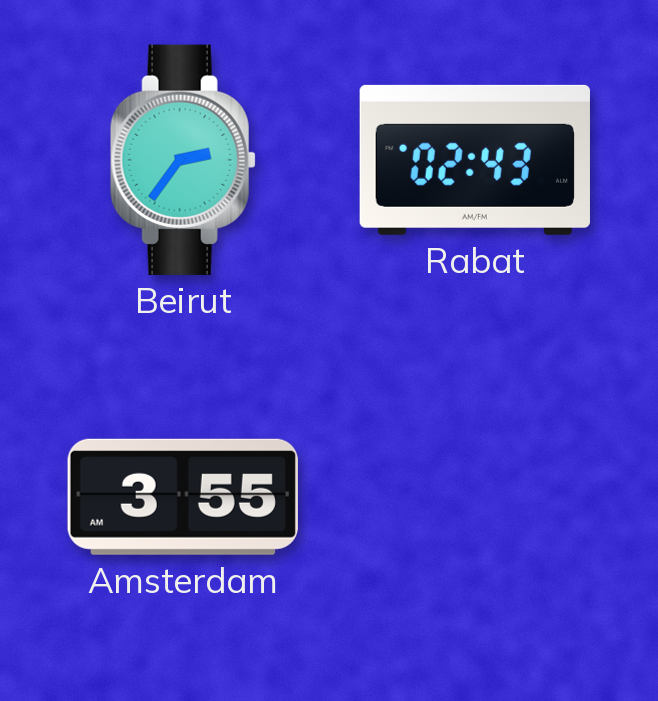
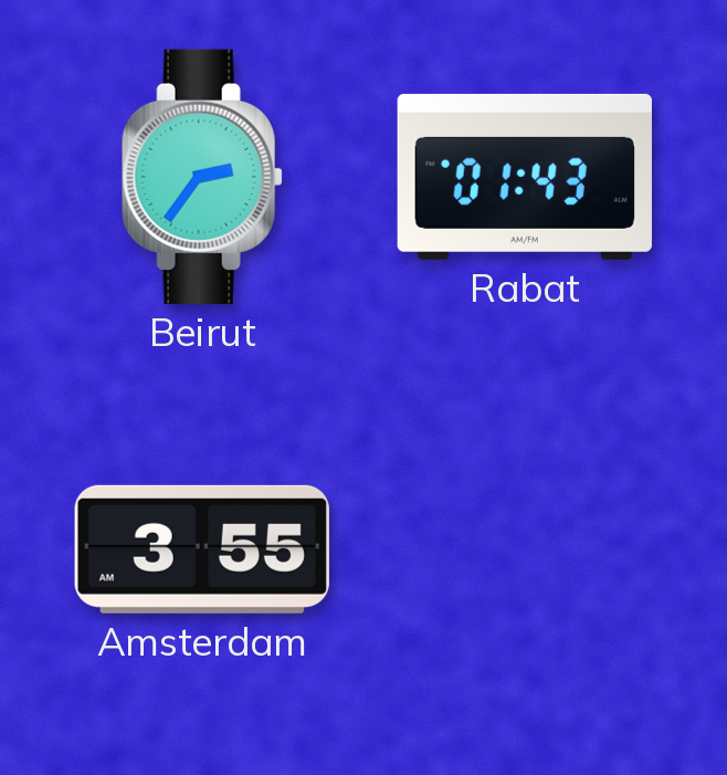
Rabat: 02:43 -> 01:43
